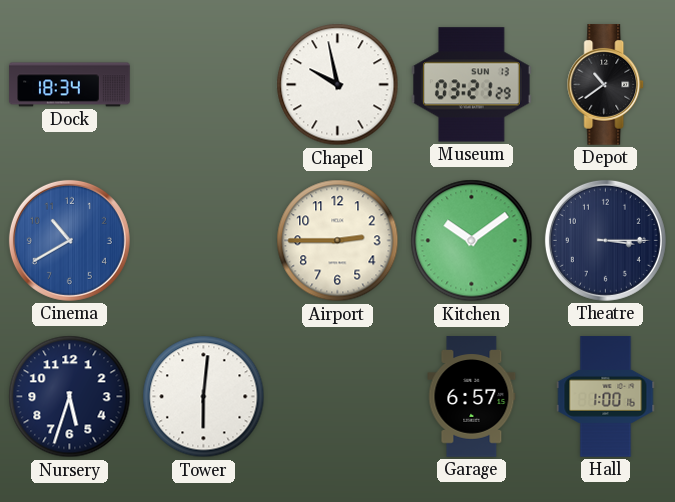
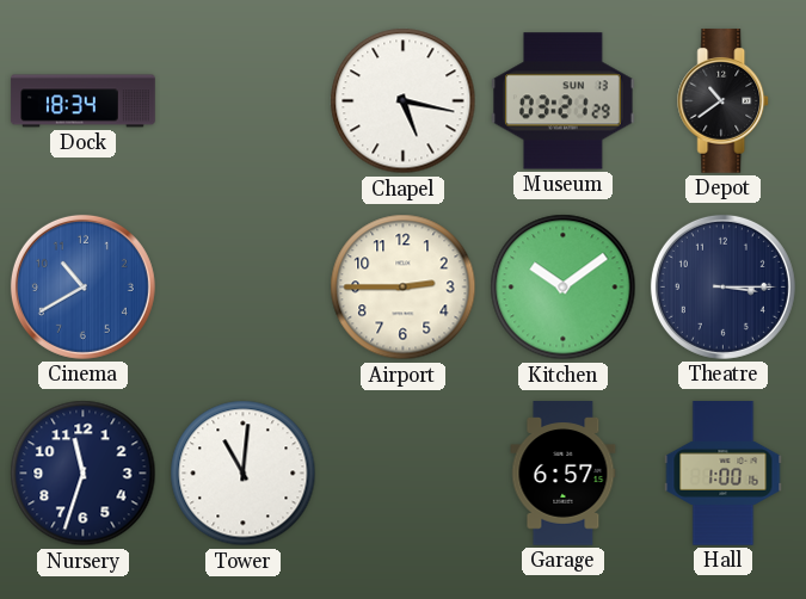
Chapel: 9:58 -> 5:17
Nursery: 5:33 -> 11:33
Tower: 6:01 -> 11:01
